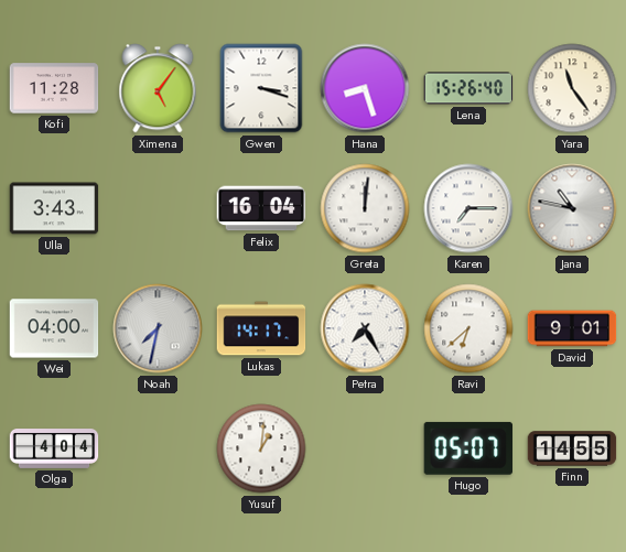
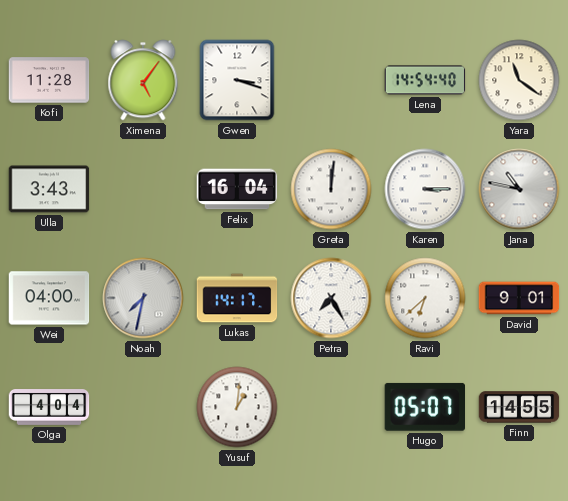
Hana: 8:27 -> none
Lena: 15:26 -> 14:54
Yara: 11:24 -> 11:21
Karen: 7:15 -> 3:15
